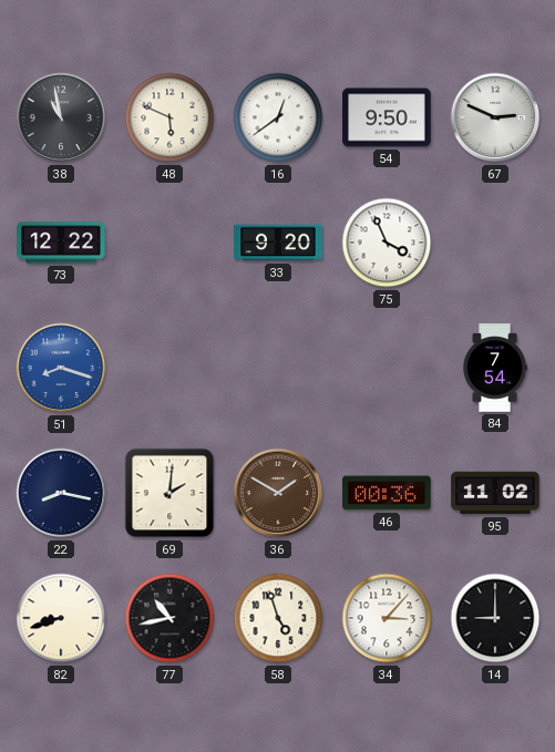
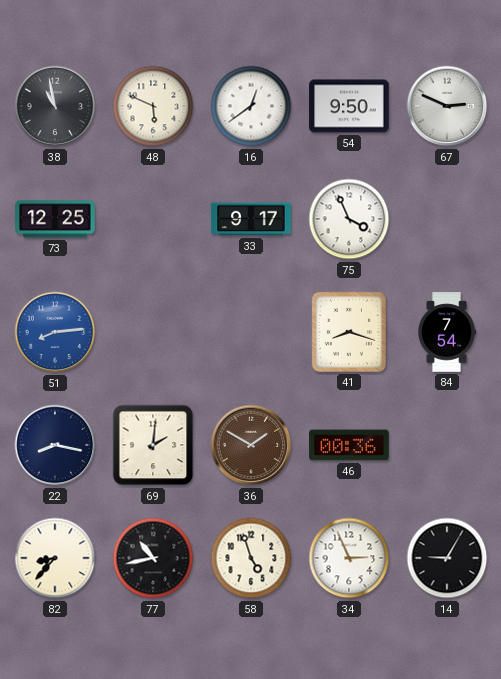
73: 12:22 -> 12:25
33: 9:20 -> 9:17
51: 8:18 -> 8:14
41: none -> 8:18
95: 11:02 -> none
82: 8:42 -> 8:37
34: 3:07 -> 2:56
14: 9:00 -> 9:05
